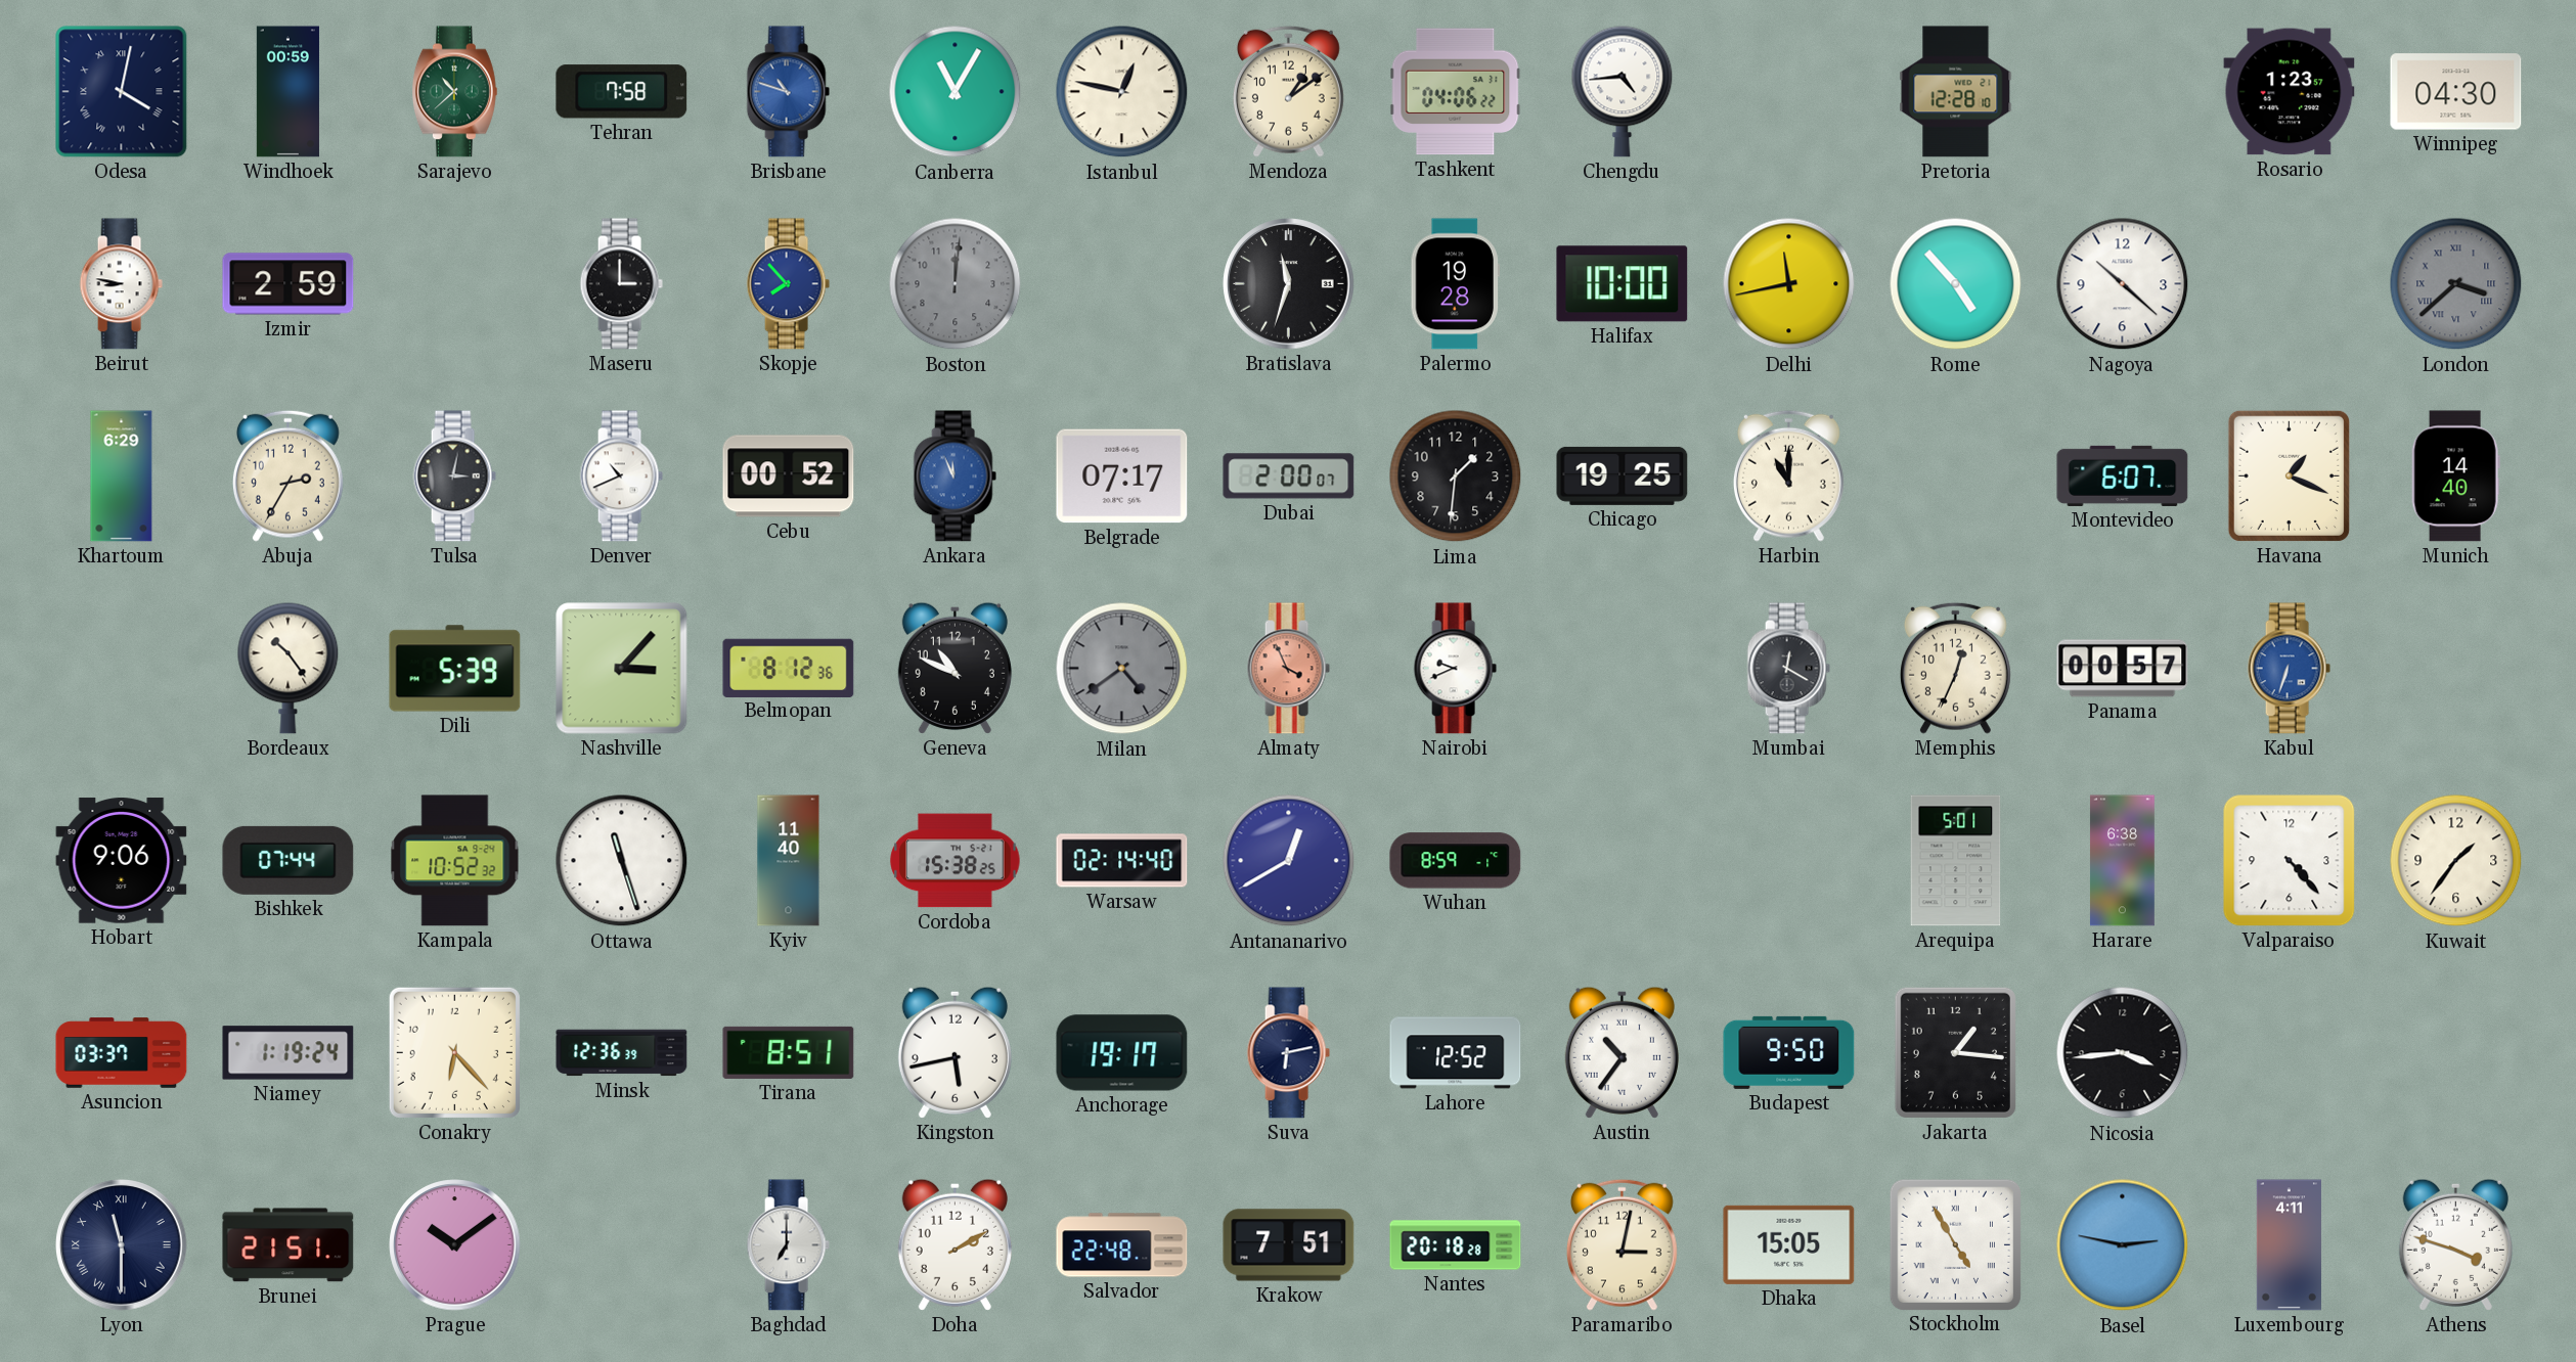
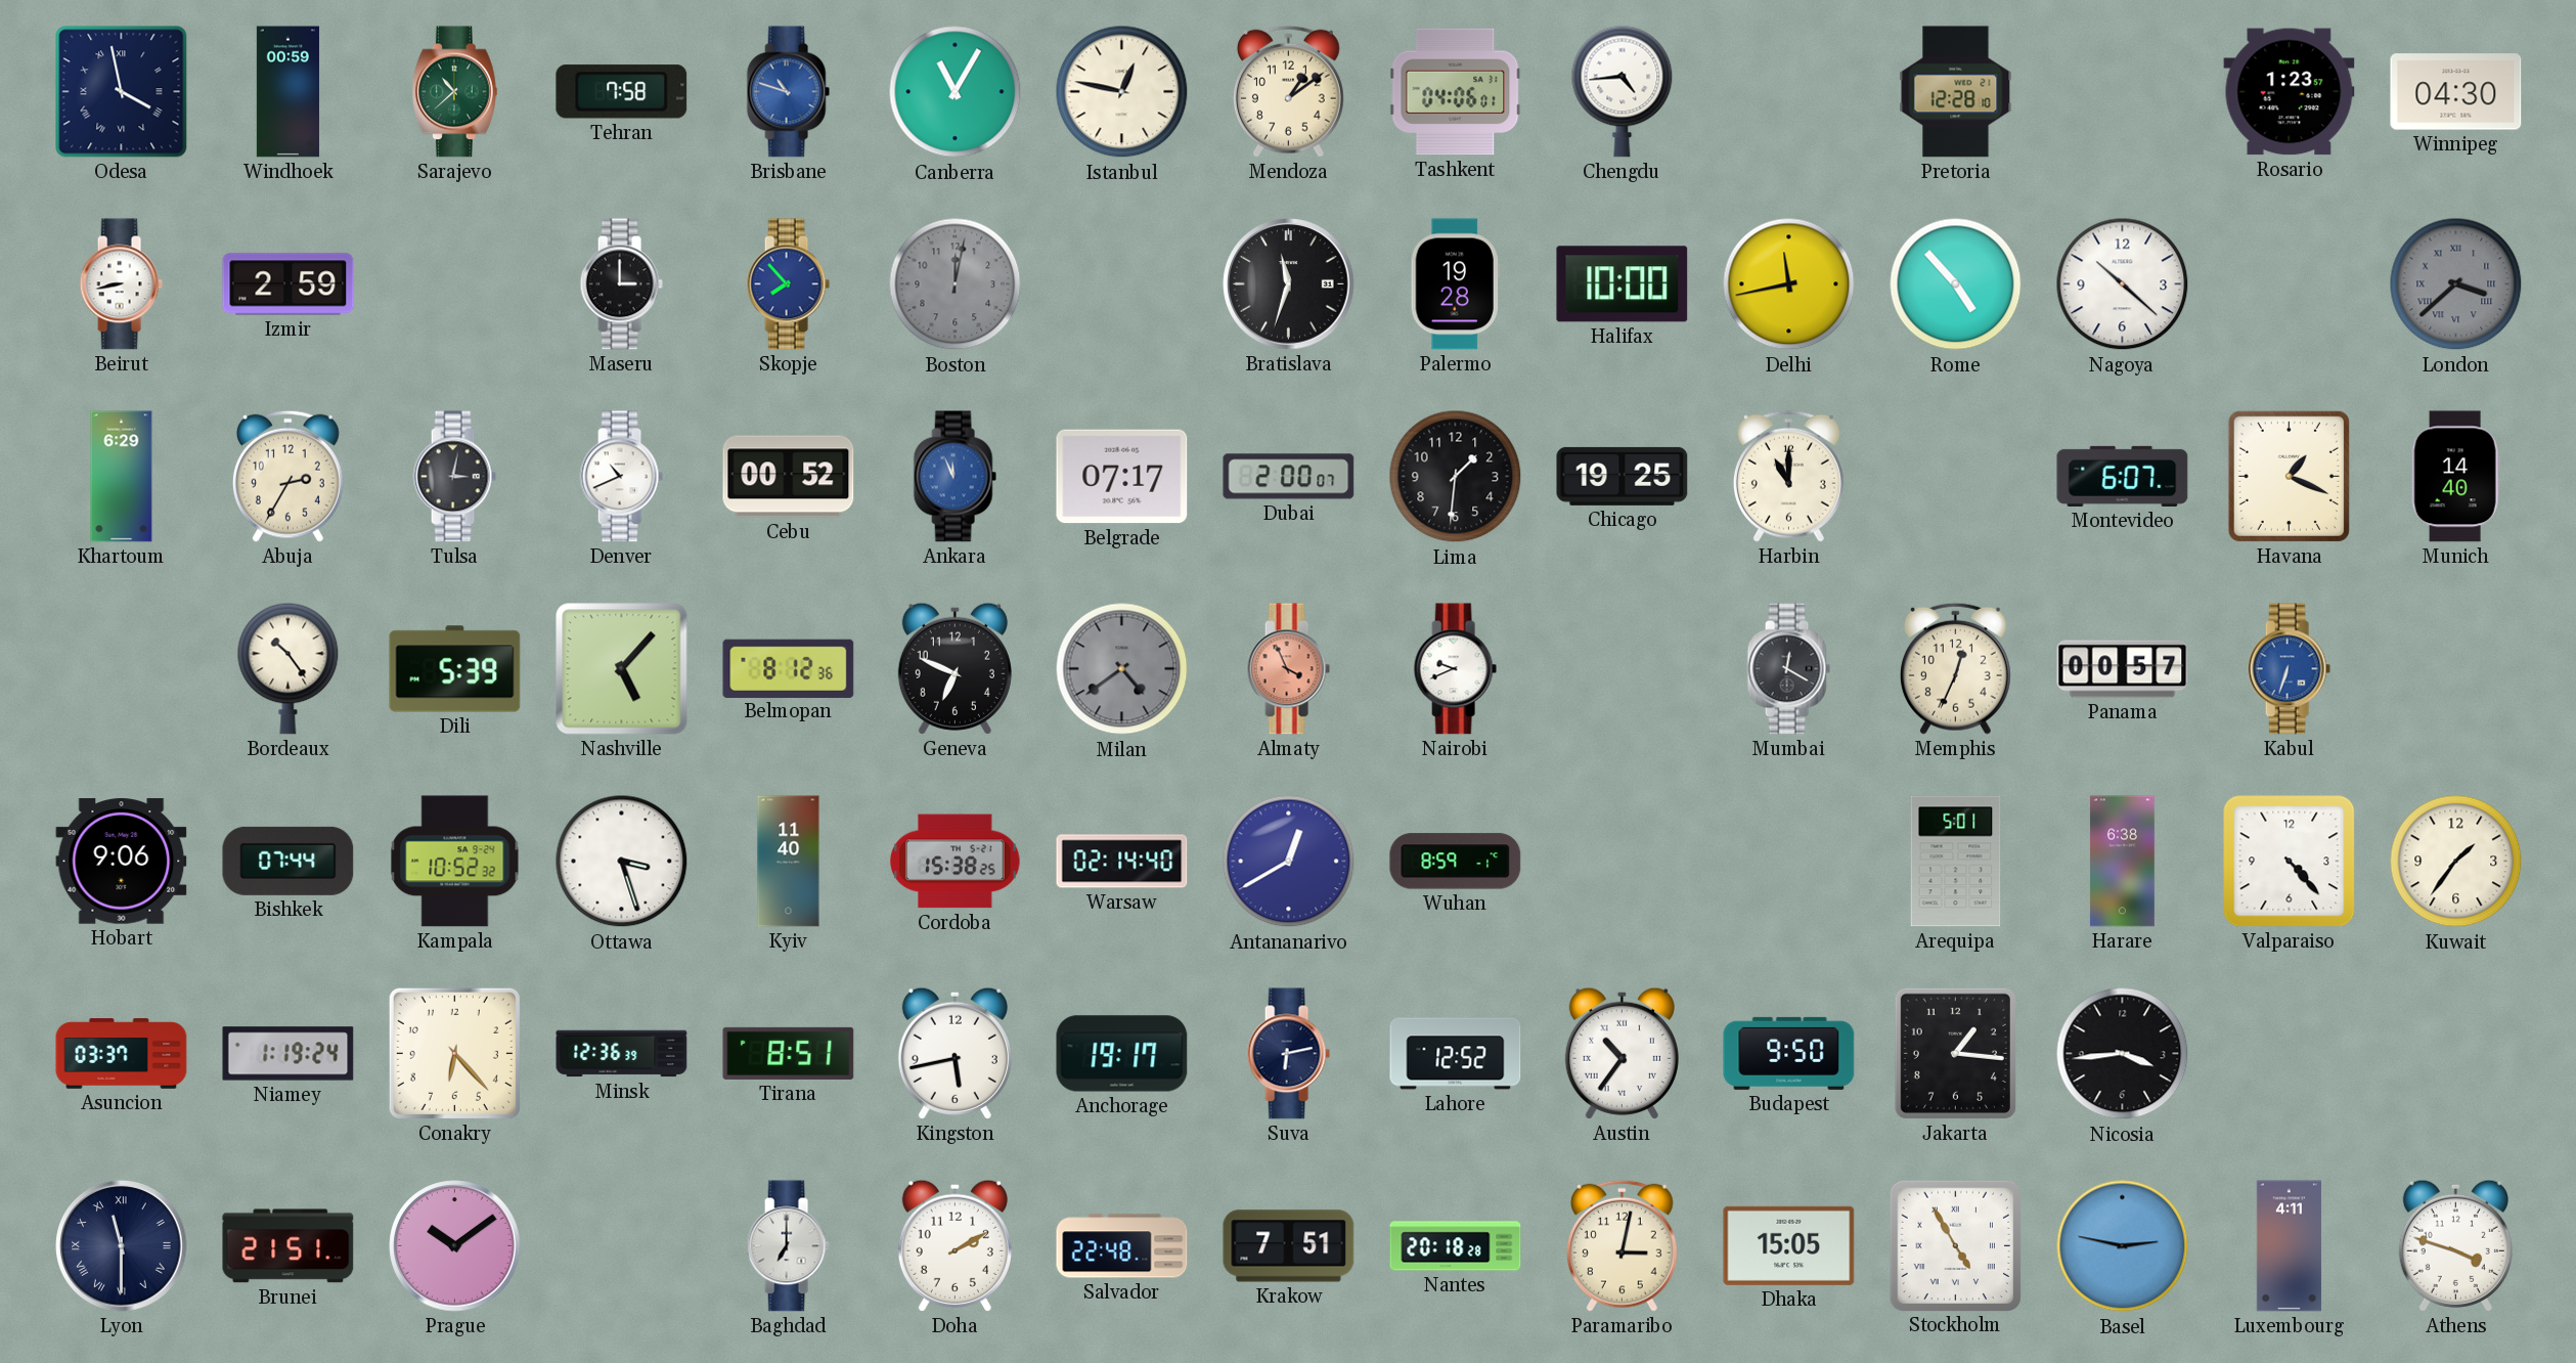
Odesa: 4:02 -> 3:58
Tashkent: 04:06:22 -> 04:06:01
Beirut: 8:47 -> 8:43
Boston: 12:01 -> 12:02
Nashville: 3:07 -> 5:07
Geneva: 10:49 -> 6:49
Ottawa: 11:27 -> 3:27
